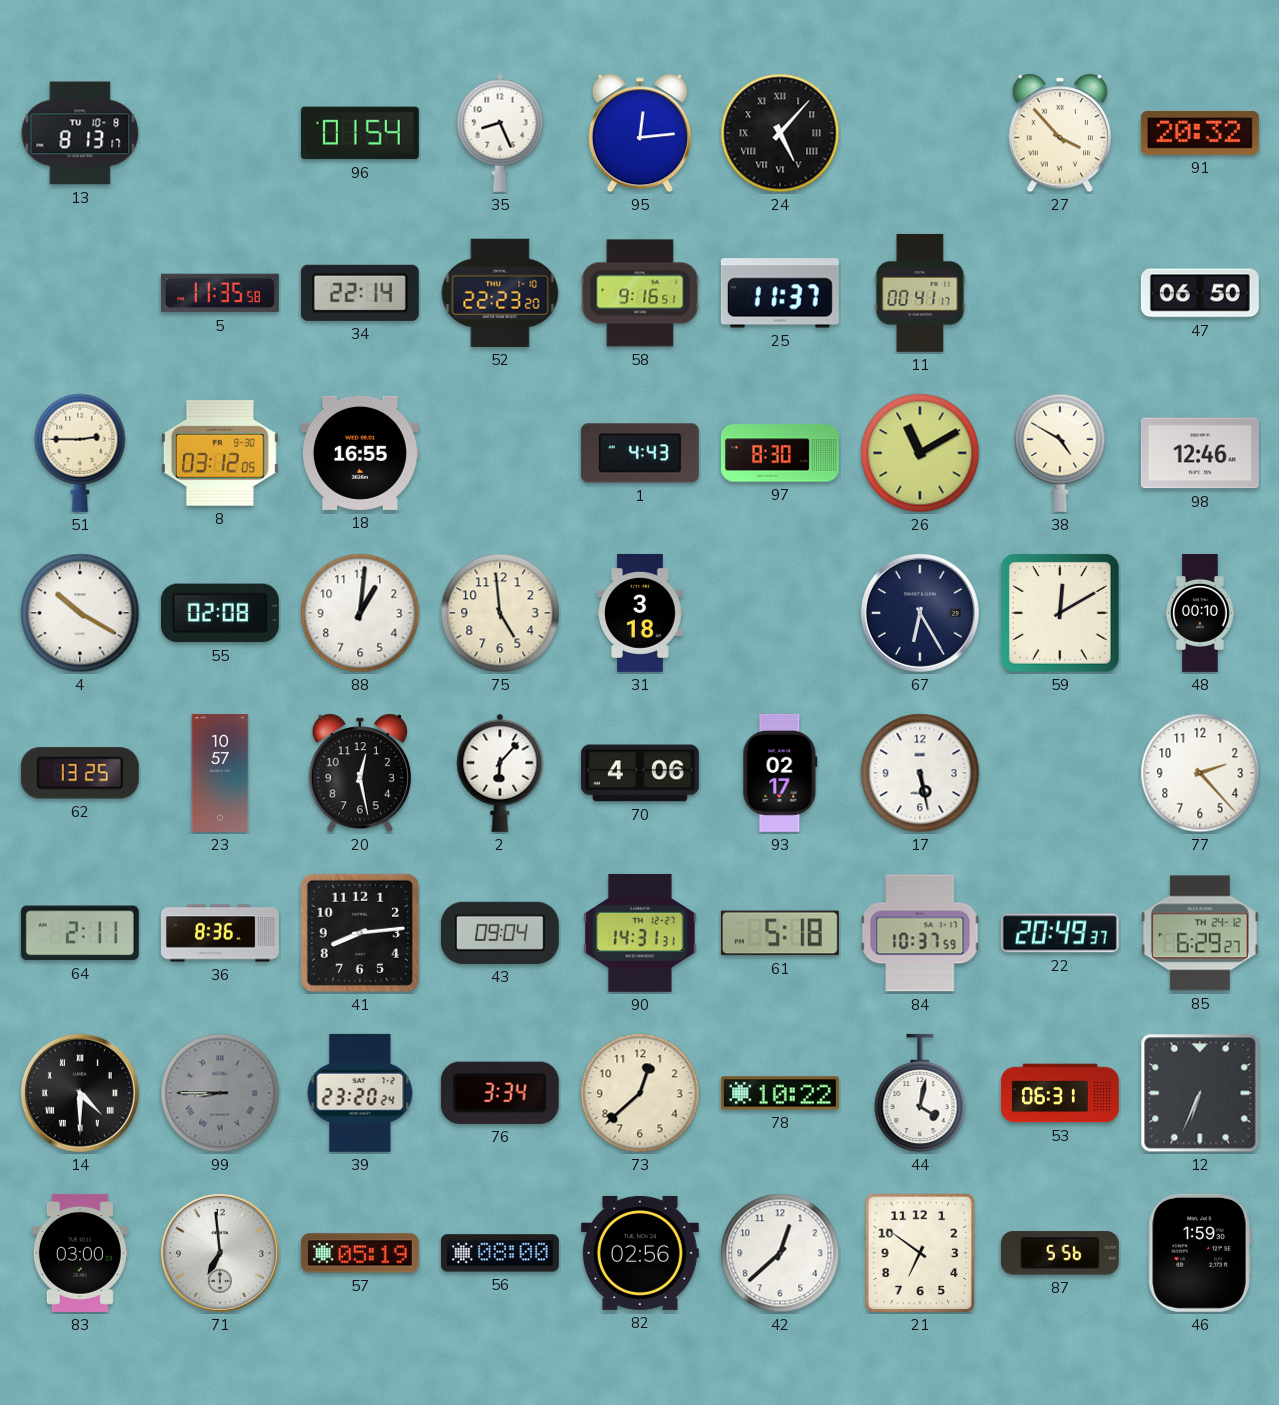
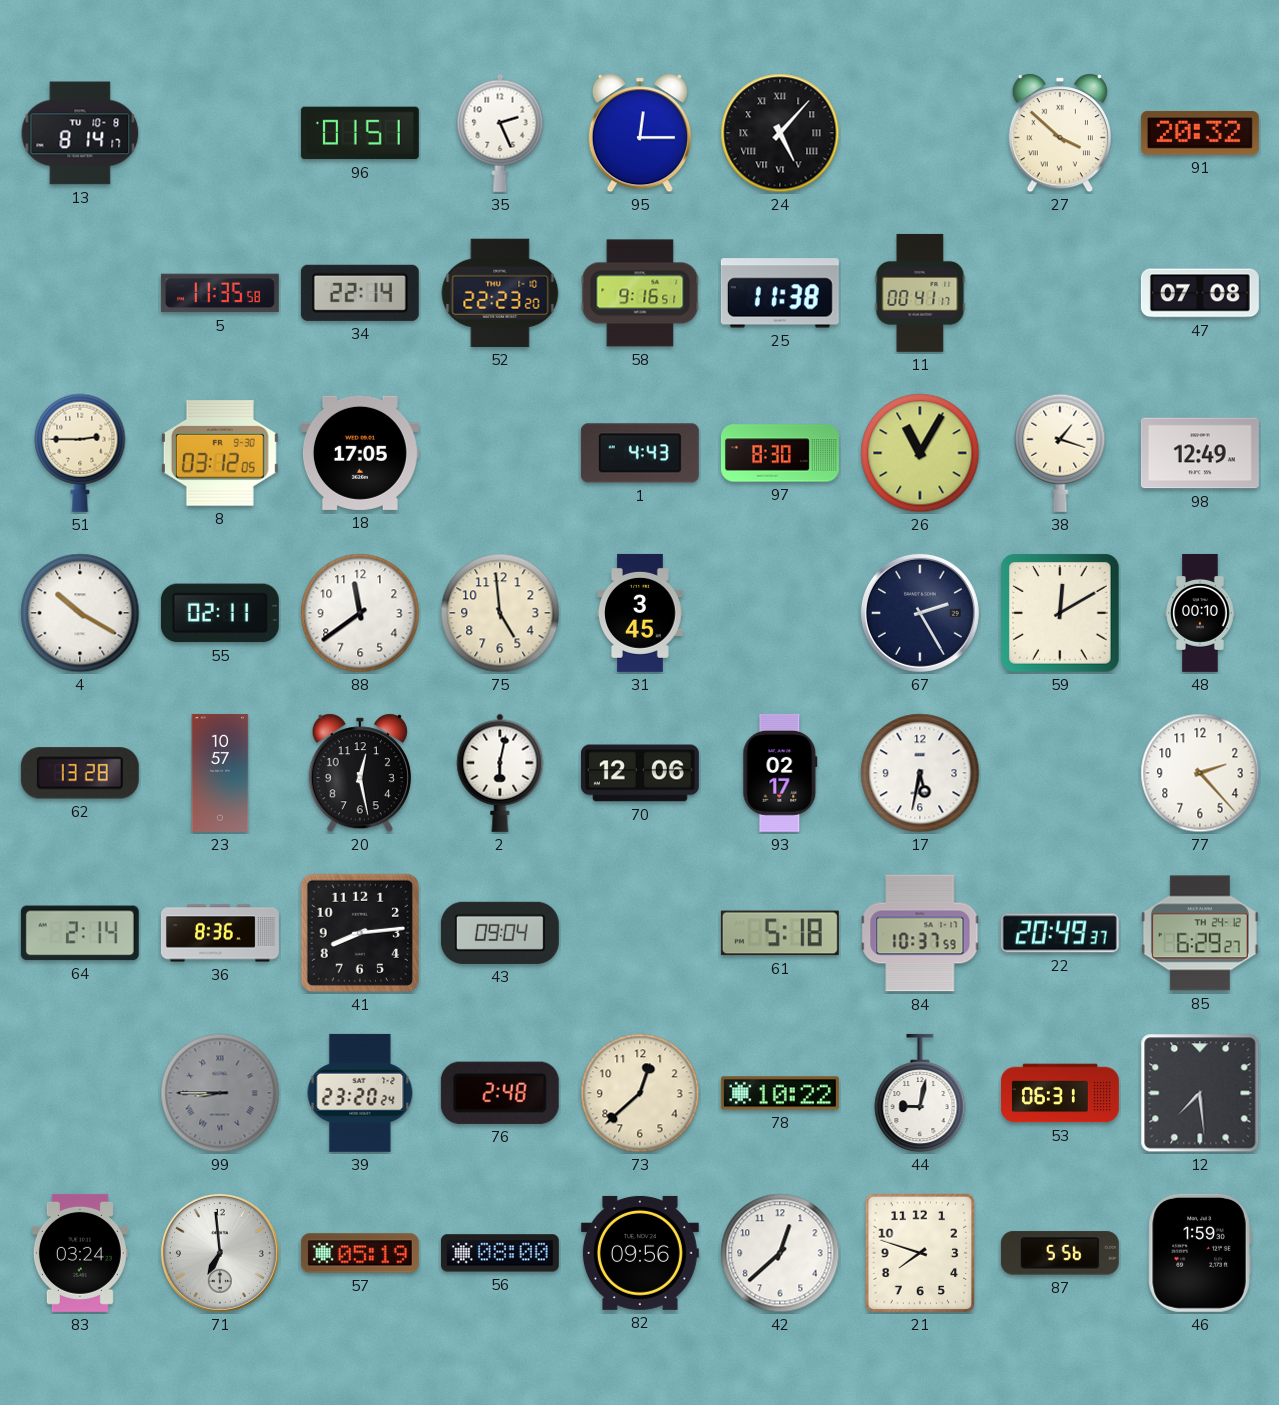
13: 8:13 -> 8:14
96: 01:54 -> 01:51
35: 8:26 -> 2:26
95: 12:14 -> 12:15
27: 3:53 -> 3:52
25: 11:37 -> 11:38
47: 06:50 -> 07:08
18: 16:55 -> 17:05
26: 11:10 -> 11:05
38: 4:50 -> 1:18
98: 12:46 -> 12:49
55: 02:08 -> 02:11
88: 1:01 -> 11:39
31: 3:18 -> 3:45
67: 6:25 -> 2:25
62: 13:25 -> 13:28
2: 6:07 -> 6:02
70: 4:06 -> 12:06
17: 5:28 -> 5:32
64: 2:11 -> 2:14
90: 14:31 -> none
14: 4:30 -> none
76: 3:34 -> 2:48
44: 4:02 -> 9:02
12: 6:34 -> 7:29
83: 03:00 -> 03:24
82: 02:56 -> 09:56
21: 6:51 -> 7:48
